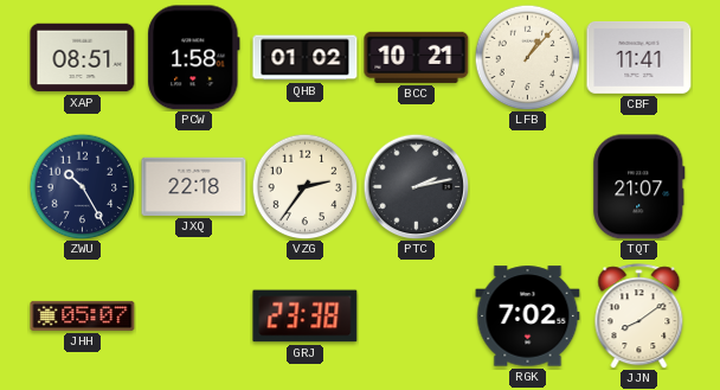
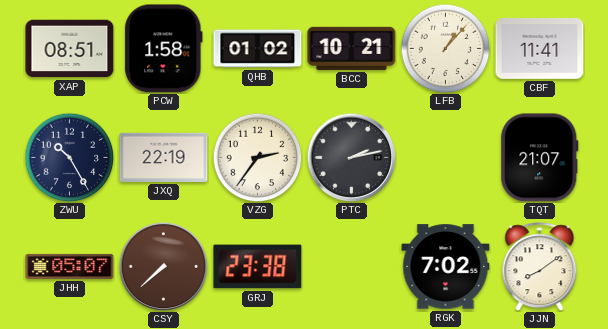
JXQ: 22:18 -> 22:19
CSY: none -> 7:38
